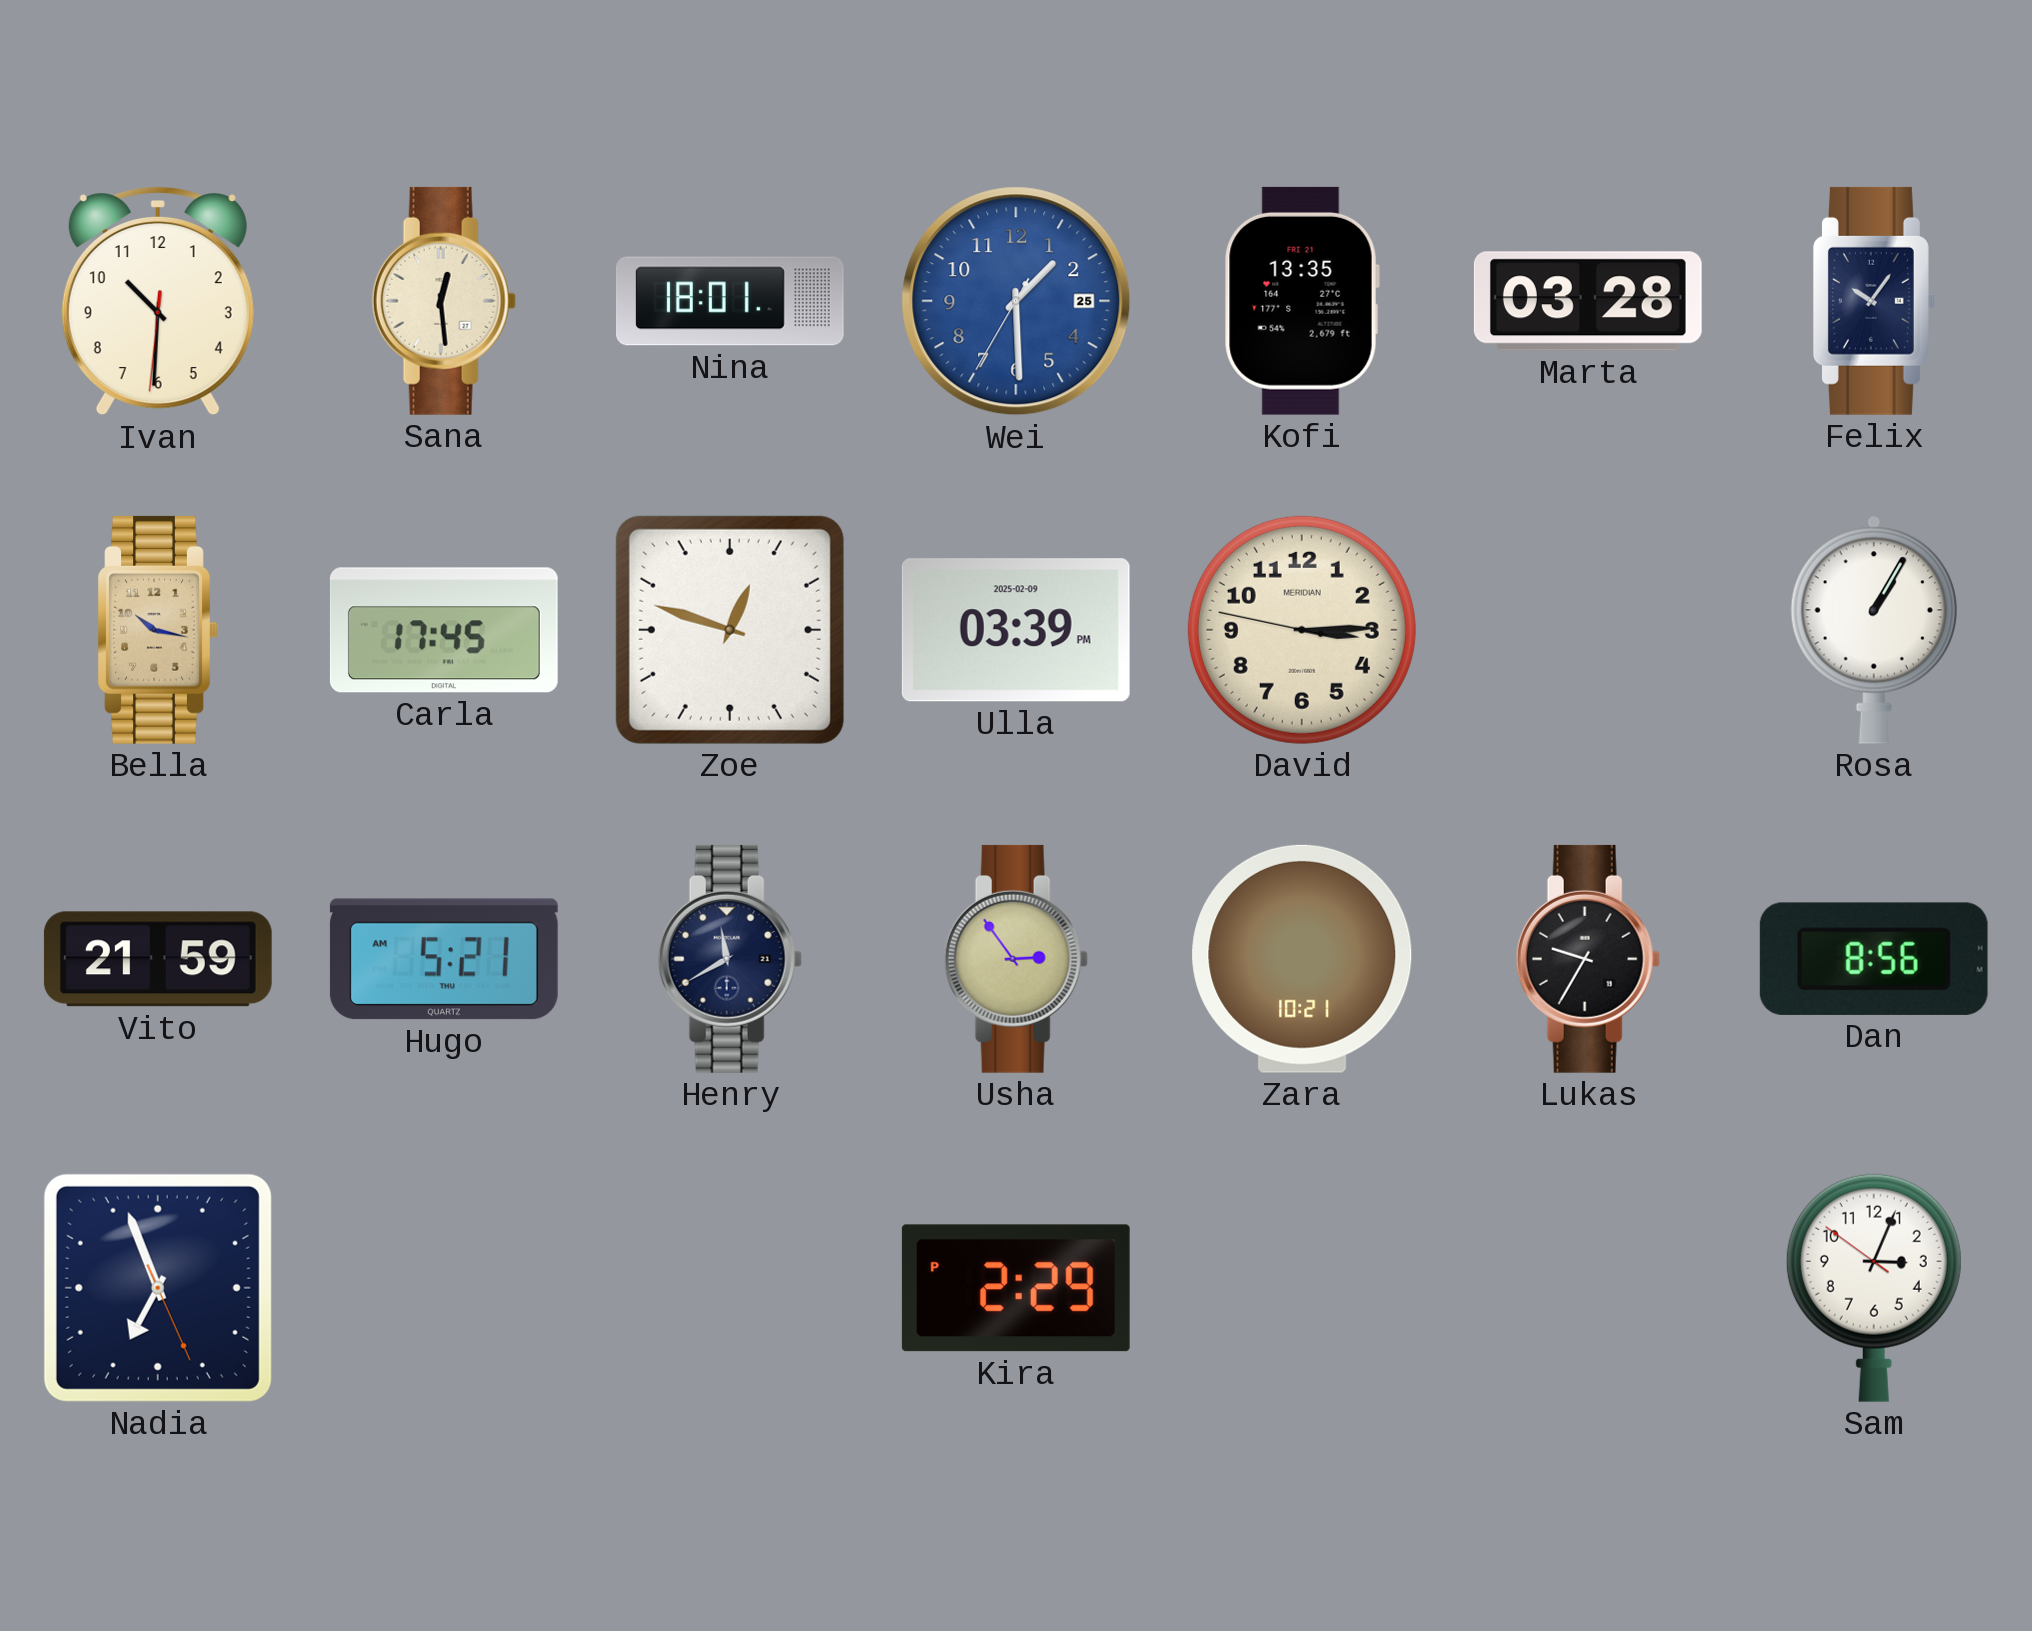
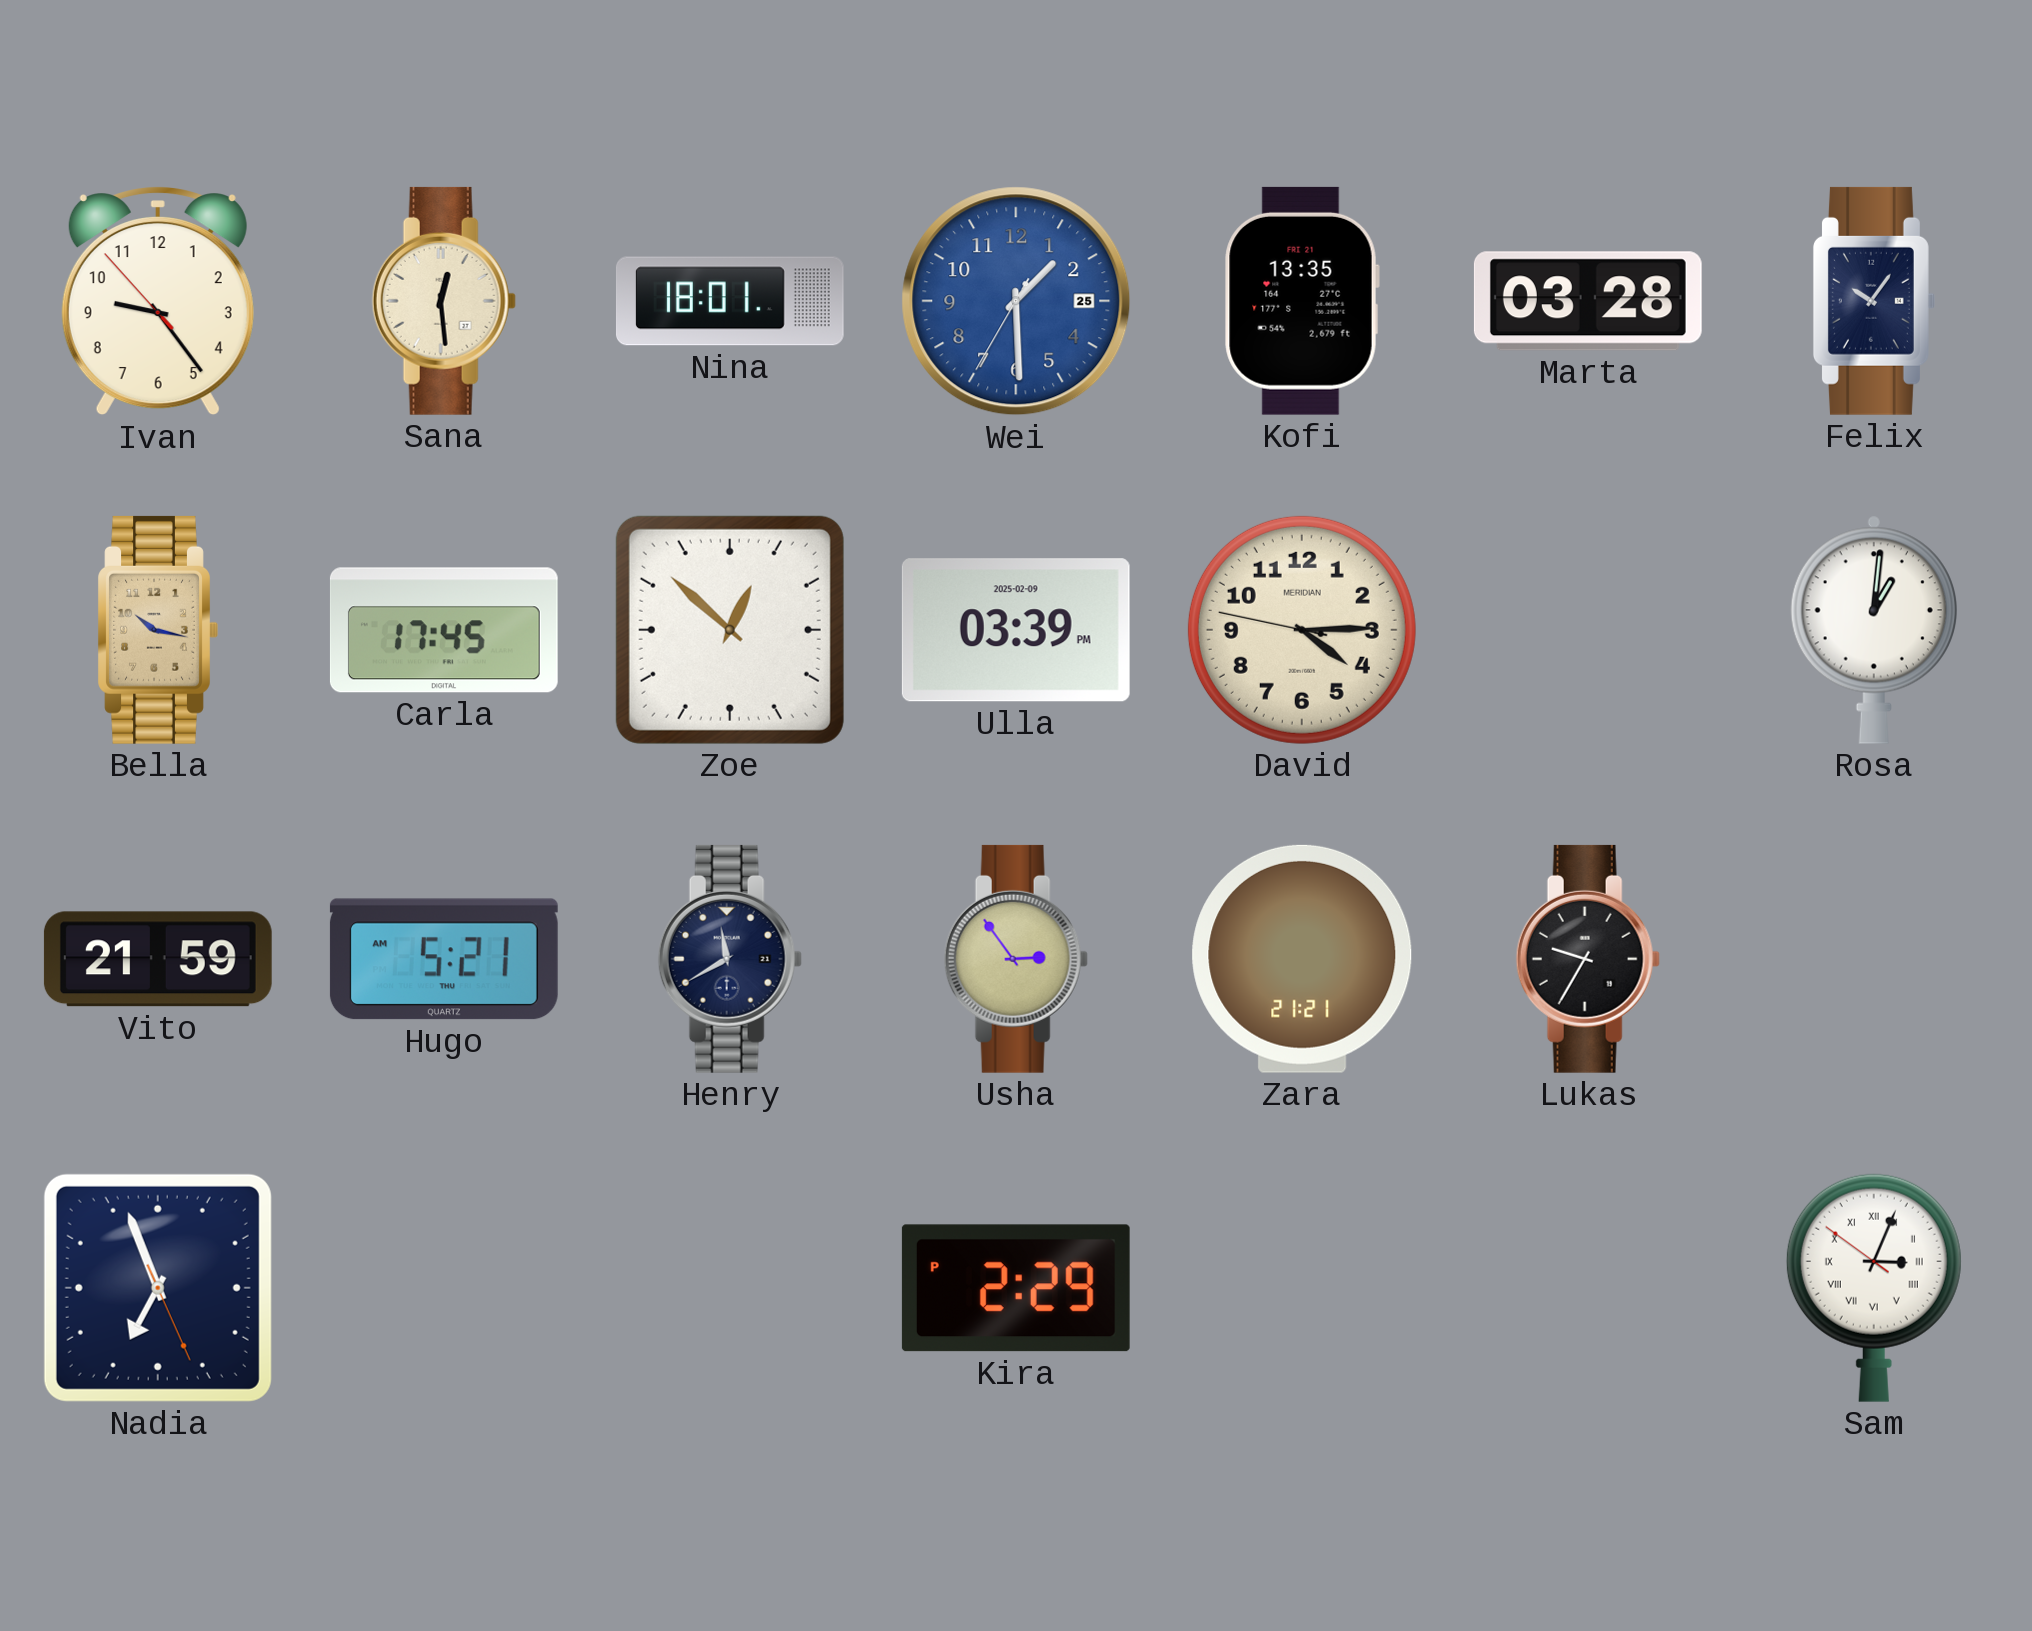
Ivan: 10:30 -> 9:23
Zoe: 12:48 -> 12:52
David: 3:14 -> 4:14
Rosa: 1:05 -> 1:01
Zara: 10:21 -> 21:21
Dan: 8:56 -> none
Sam numerals: Arabic -> Roman
